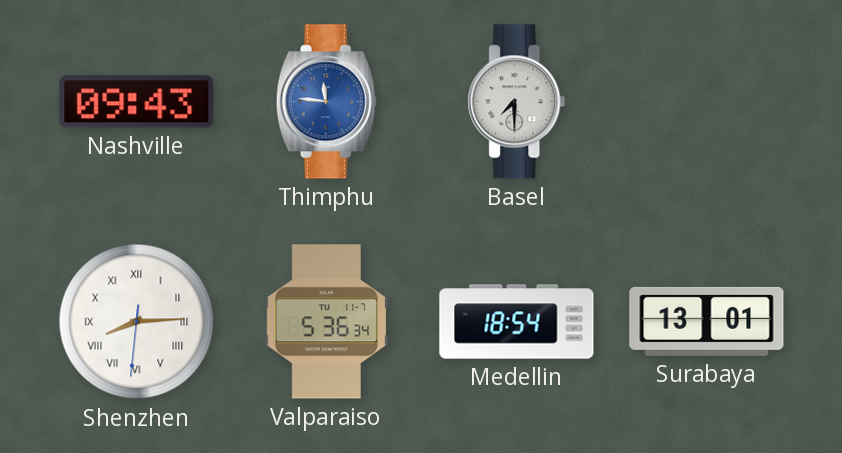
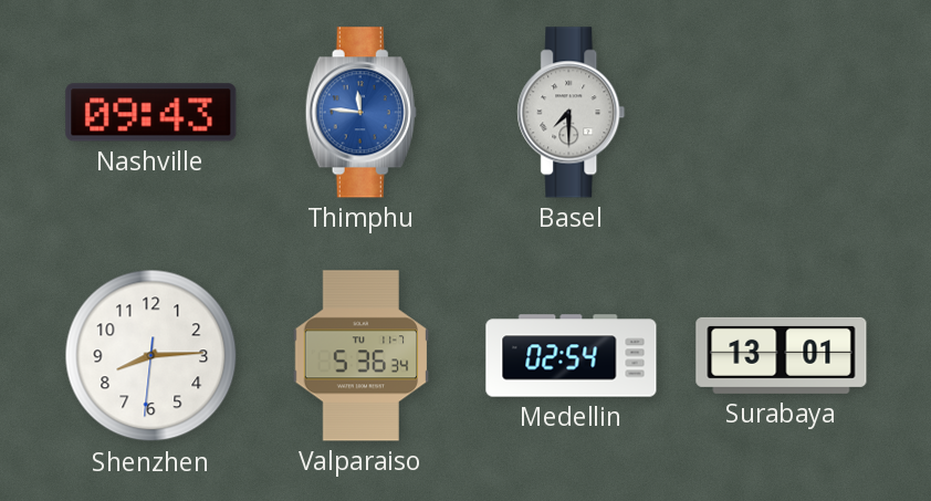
Shenzhen numerals: Roman -> Arabic
Medellin: 18:54 -> 02:54
